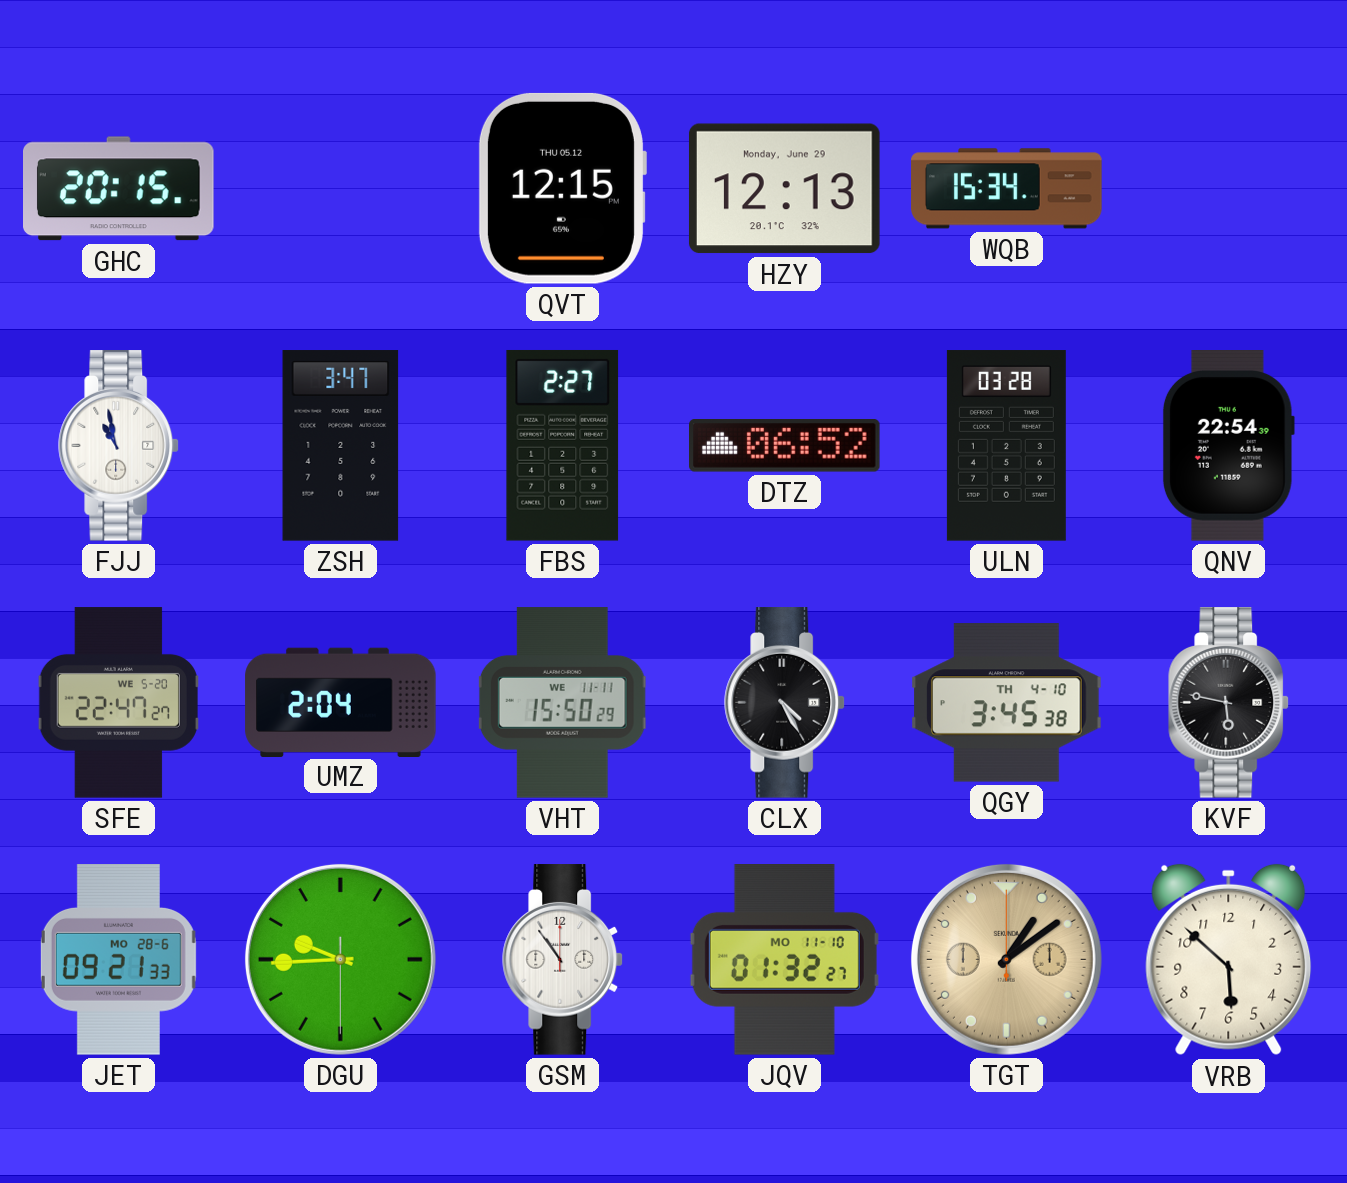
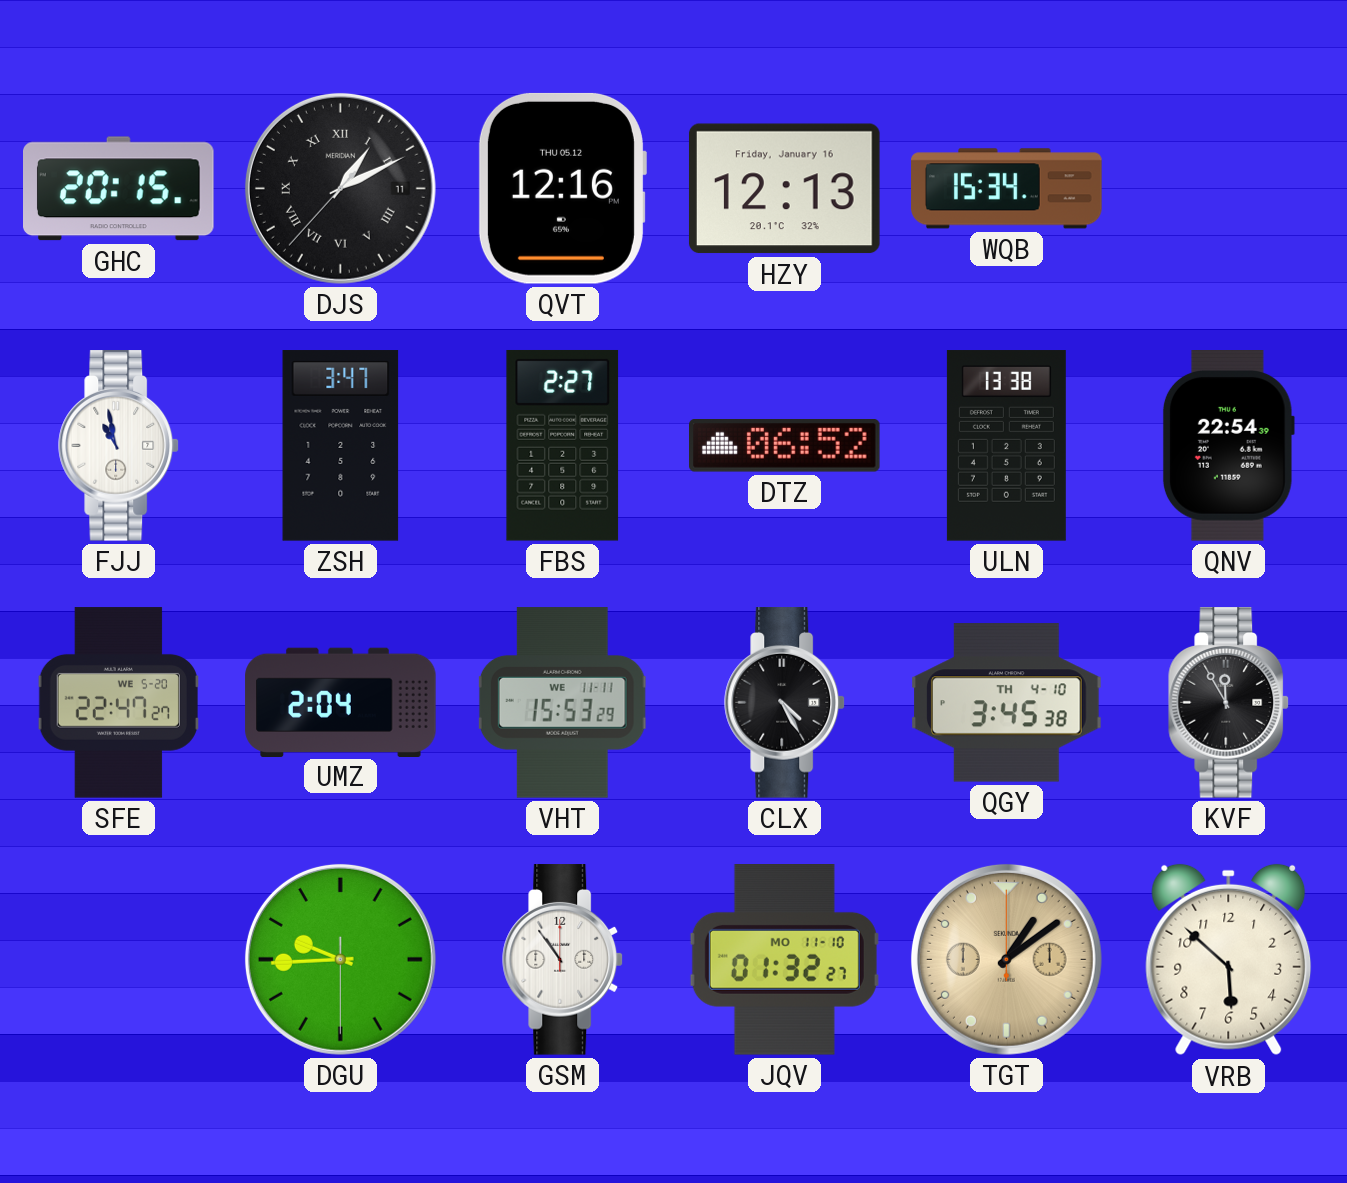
DJS: none -> 1:10
QVT: 12:15 -> 12:16
HZY date: Monday, June 29 -> Friday, January 16
ULN: 03:28 -> 13:38
VHT: 15:50 -> 15:53
KVF: 5:47 -> 11:55
JET: 09:21 -> none
